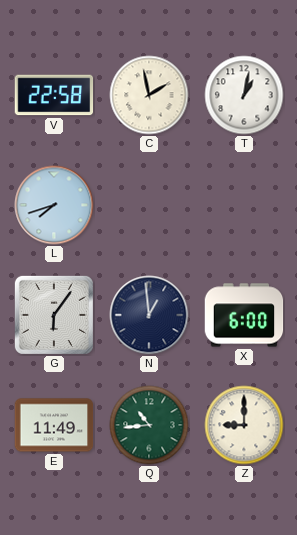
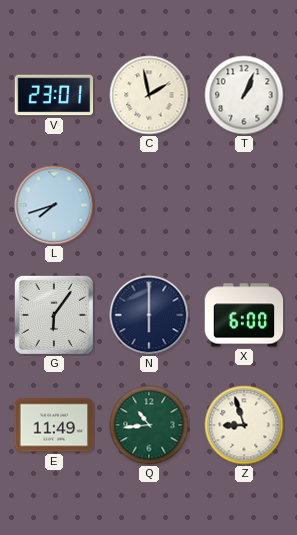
V: 22:58 -> 23:01
T: 1:02 -> 1:04
N: 12:59 -> 6:00
Z: 9:00 -> 8:57
